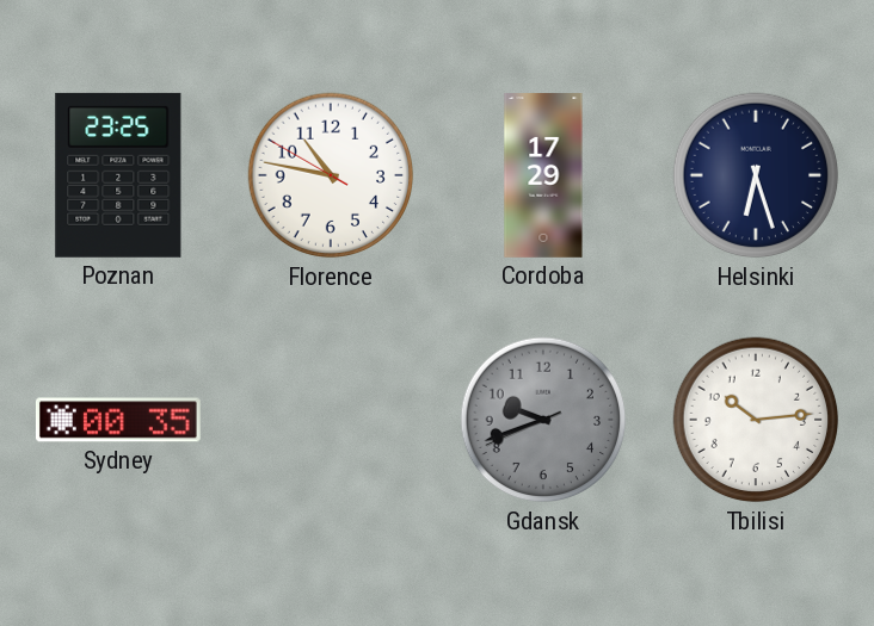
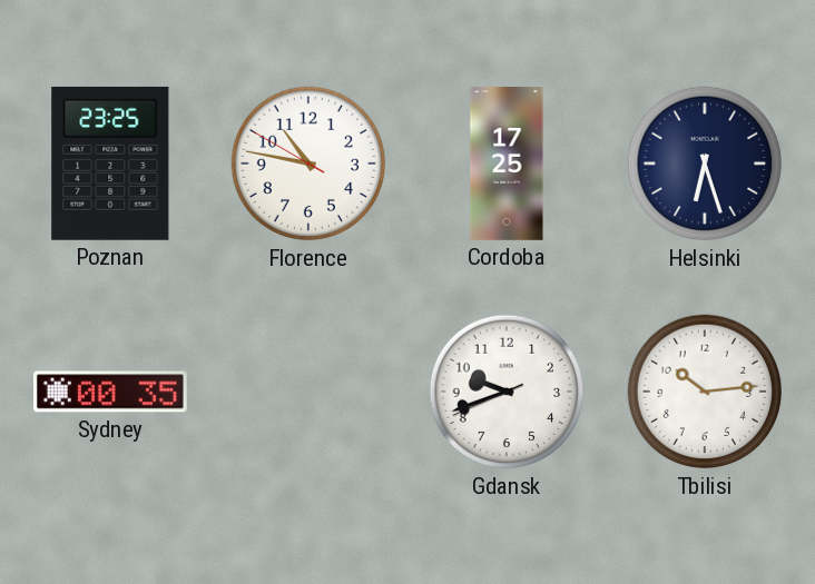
Cordoba: 17:29 -> 17:25
Gdansk dial: grey -> white
